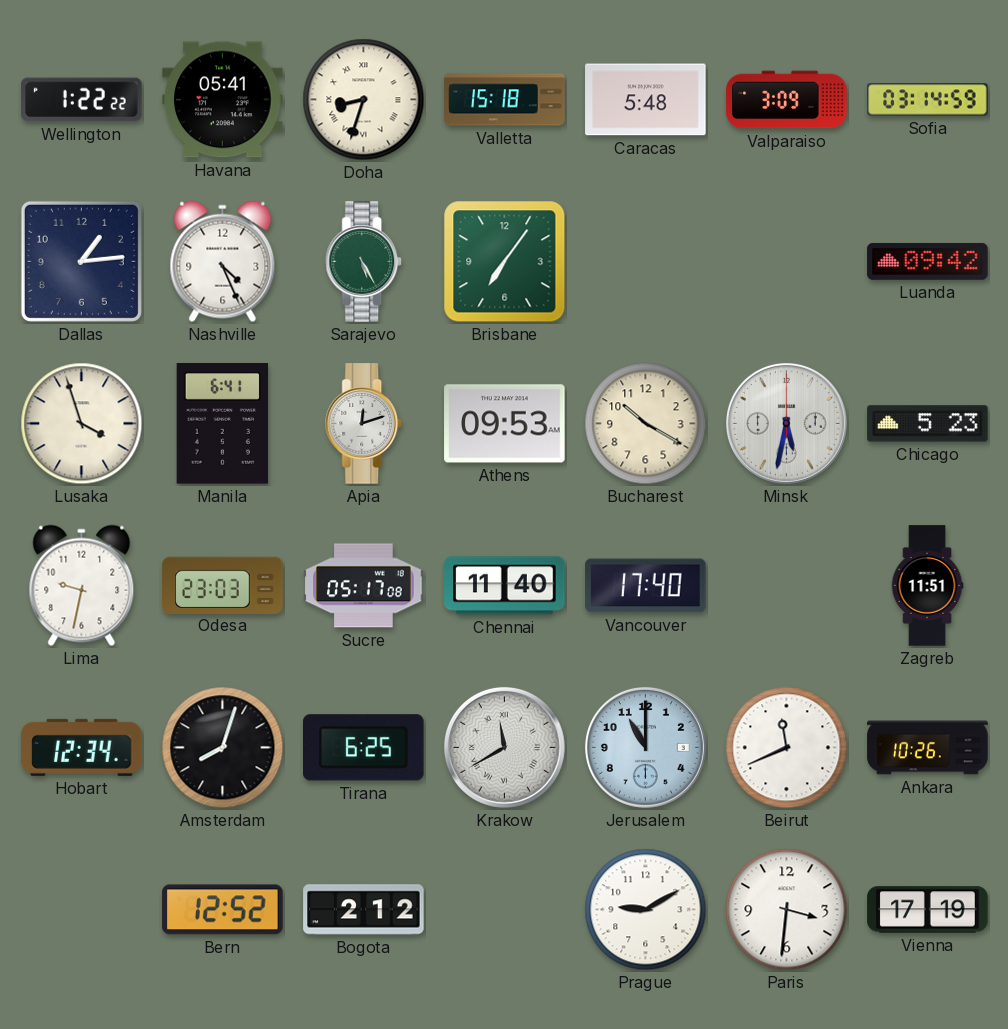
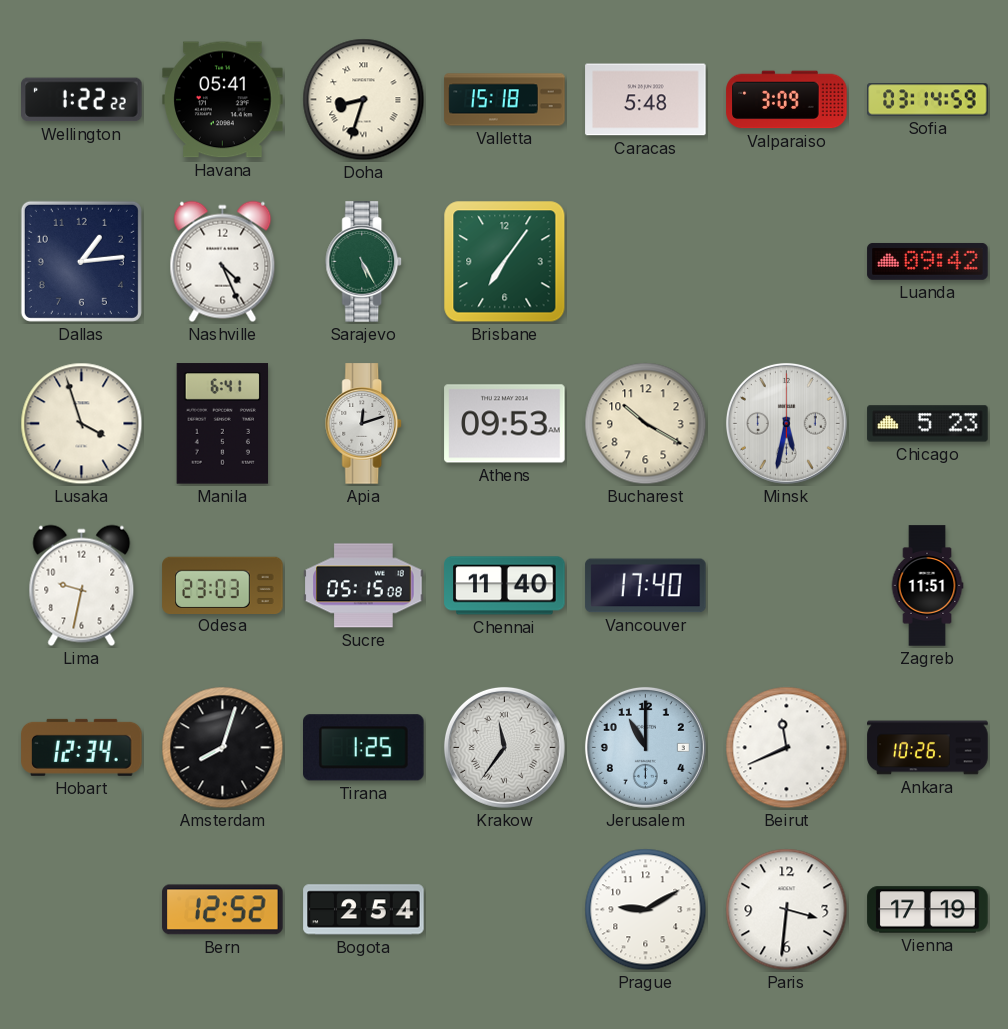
Sucre: 05:17 -> 05:15
Tirana: 6:25 -> 1:25
Krakow: 11:40 -> 11:36
Bogota: 2:12 -> 2:54
